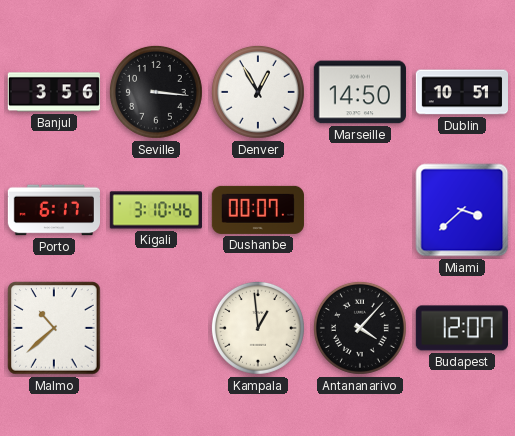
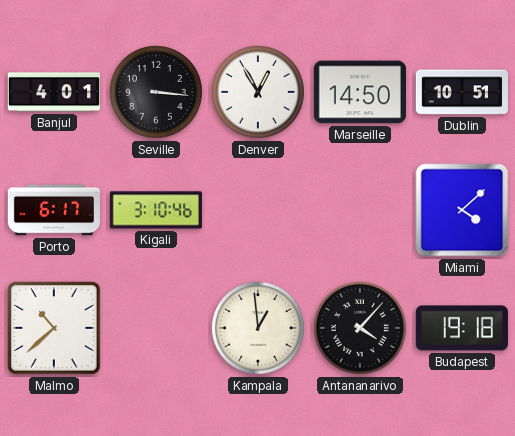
Banjul: 3:56 -> 4:01
Dushanbe: 00:07 -> none
Miami: 3:38 -> 4:08
Budapest: 12:07 -> 19:18
